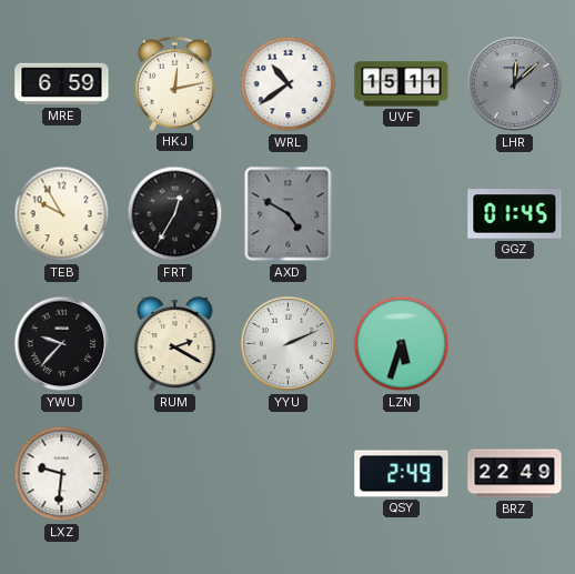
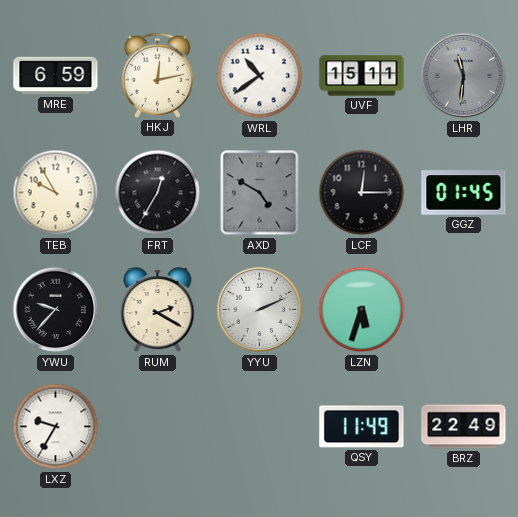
LHR: 12:08 -> 11:31
LCF: none -> 12:15
LXZ: 9:31 -> 9:35
QSY: 2:49 -> 11:49
